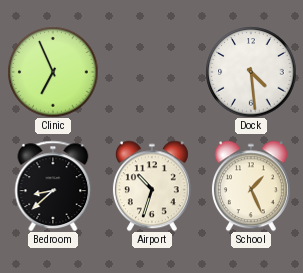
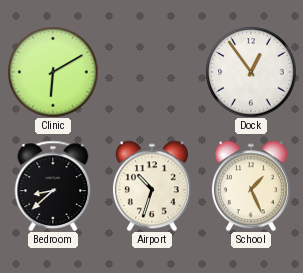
Clinic: 6:56 -> 6:10
Dock: 4:29 -> 12:54
